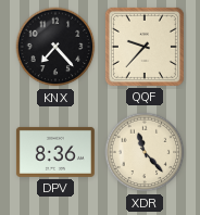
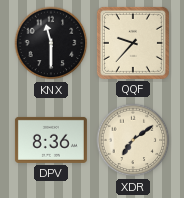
KNX: 7:23 -> 11:30
XDR: 11:23 -> 7:09
